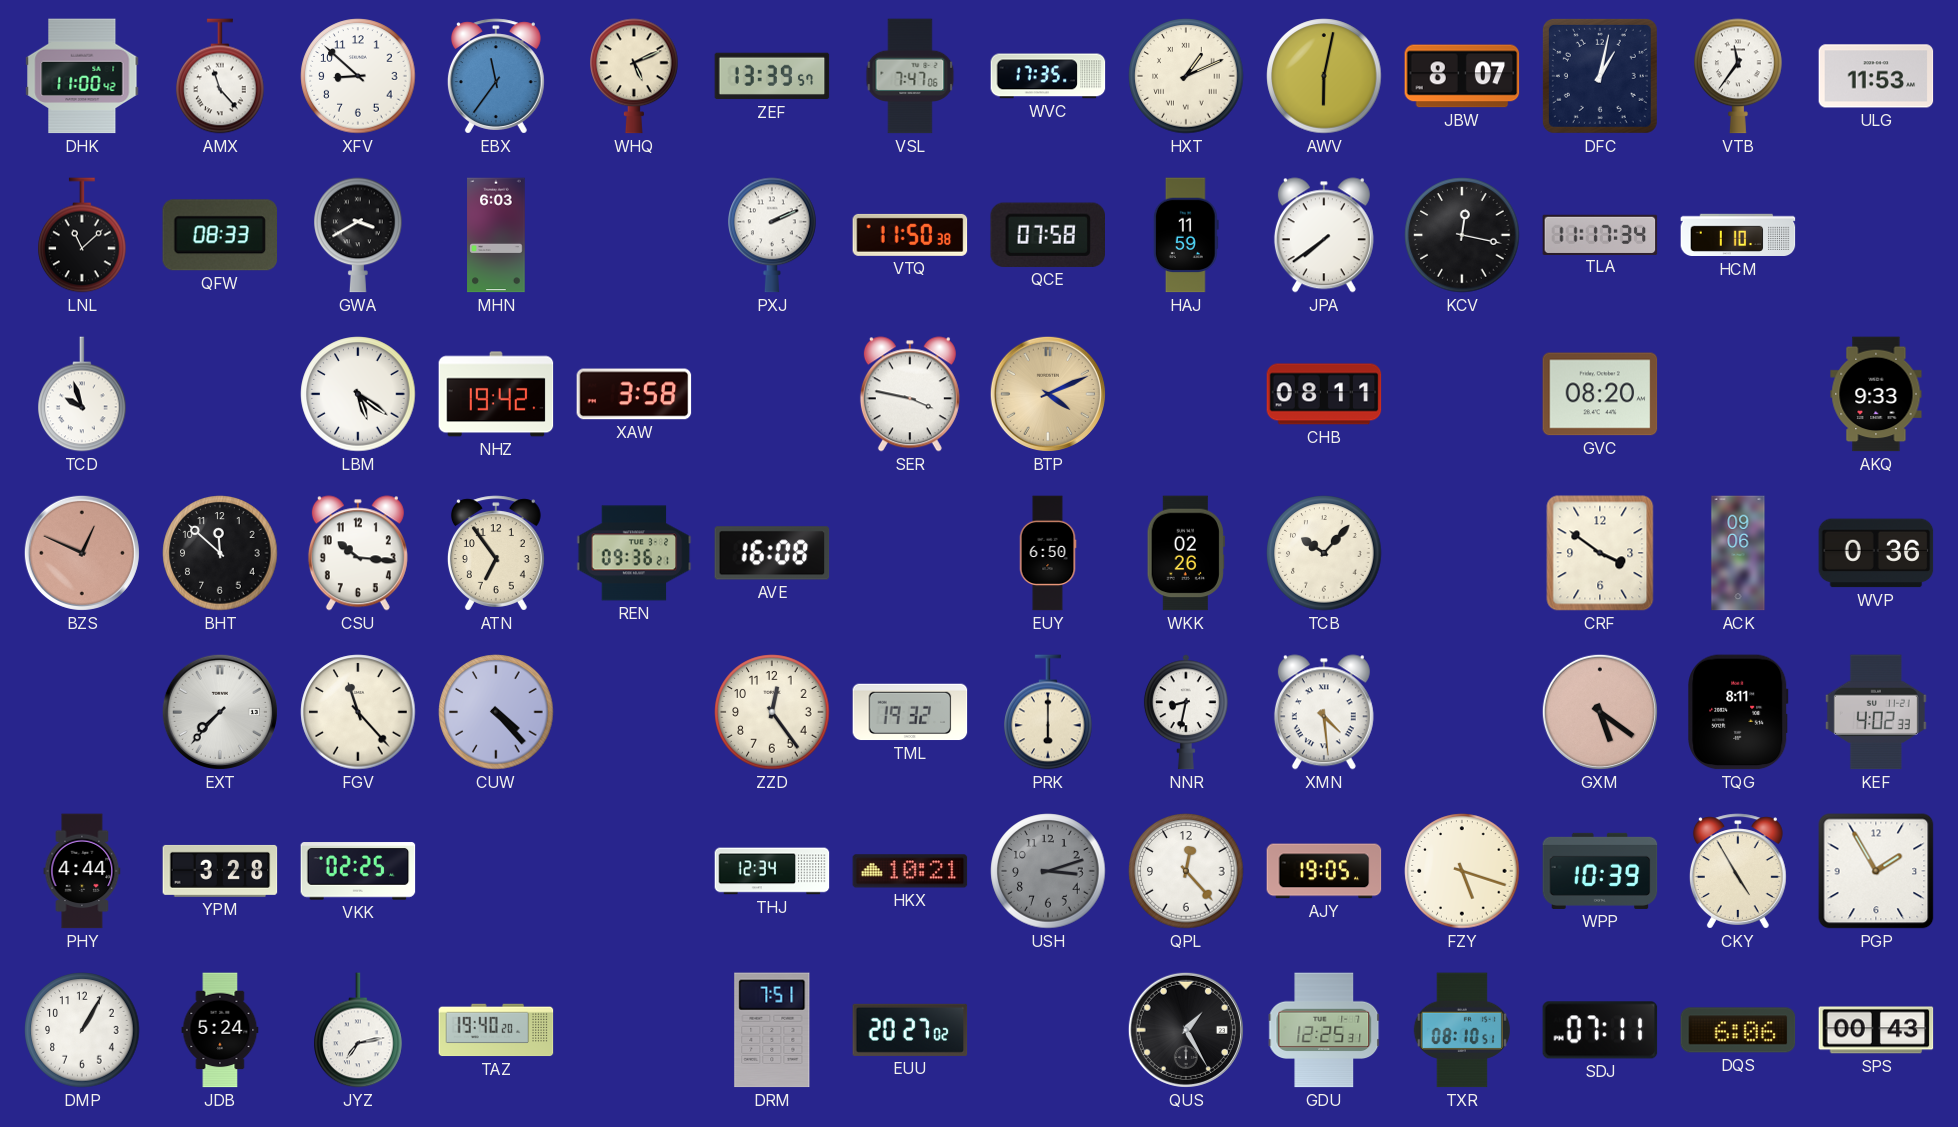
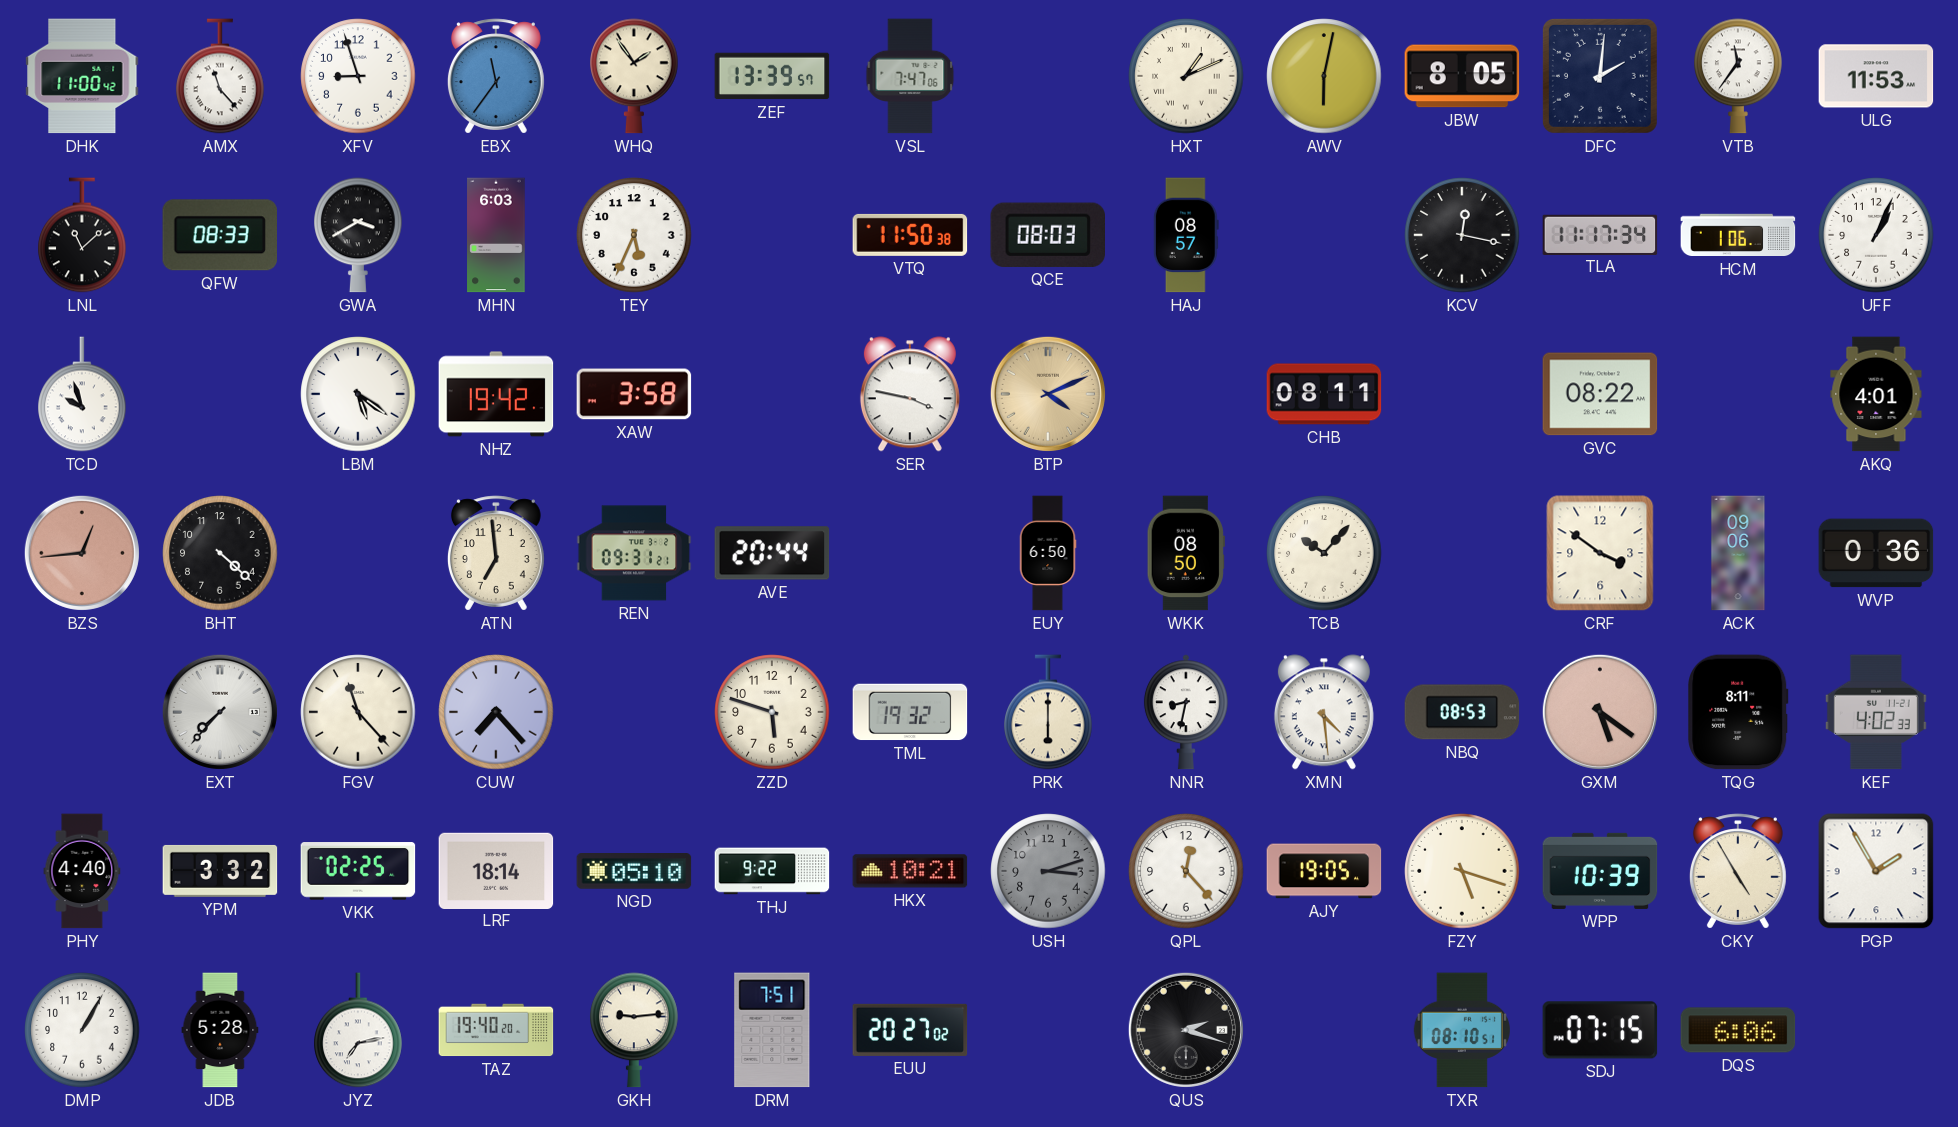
XFV: 8:52 -> 8:57
WHQ: 5:11 -> 1:54
WVC: 17:35 -> none
JBW: 8:07 -> 8:05
DFC: 1:02 -> 2:01
TEY: none -> 5:34
PXJ: 2:11 -> none
QCE: 07:58 -> 08:03
HAJ: 11:59 -> 08:57
JPA: 7:39 -> none
HCM: 1:10 -> 1:06
UFF: none -> 1:04
GVC: 08:20 -> 08:22
AKQ: 9:33 -> 4:01
BZS: 12:49 -> 12:44
BHT: 11:52 -> 4:22
CSU: 10:16 -> none
ATN: 6:54 -> 6:59
REN: 09:36 -> 09:31
AVE: 16:08 -> 20:44
WKK: 02:26 -> 08:50
CUW: 4:23 -> 7:23
ZZD: 12:24 -> 5:48
NBQ: none -> 08:53
PHY: 4:44 -> 4:40
YPM: 3:28 -> 3:32
LRF: none -> 18:14
NGD: none -> 05:10
THJ: 12:34 -> 9:22
JDB: 5:24 -> 5:28
GKH: none -> 9:14
QUS: 1:25 -> 2:18
GDU: 12:25 -> none
SDJ: 07:11 -> 07:15
SPS: 00:43 -> none
